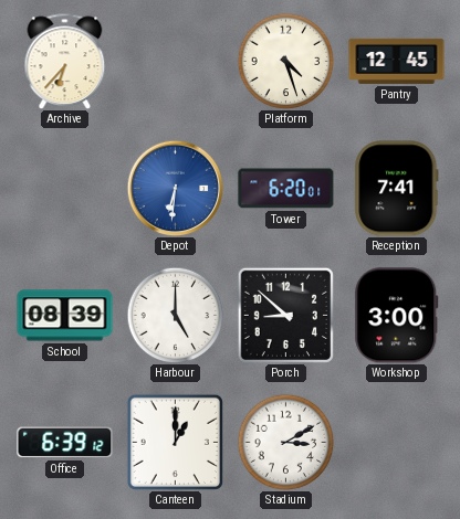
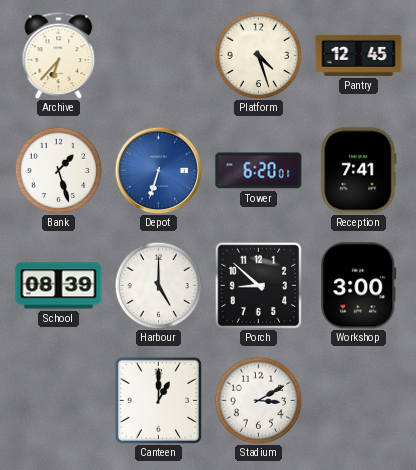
Bank: none -> 1:27
Depot: 6:31 -> 6:33
Office: 6:39 -> none
